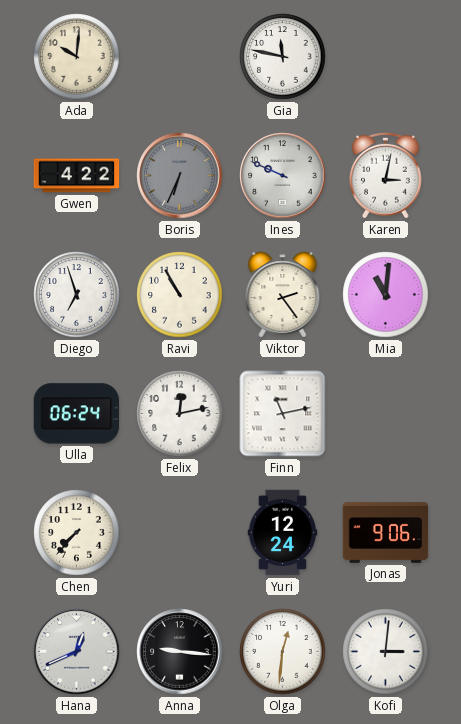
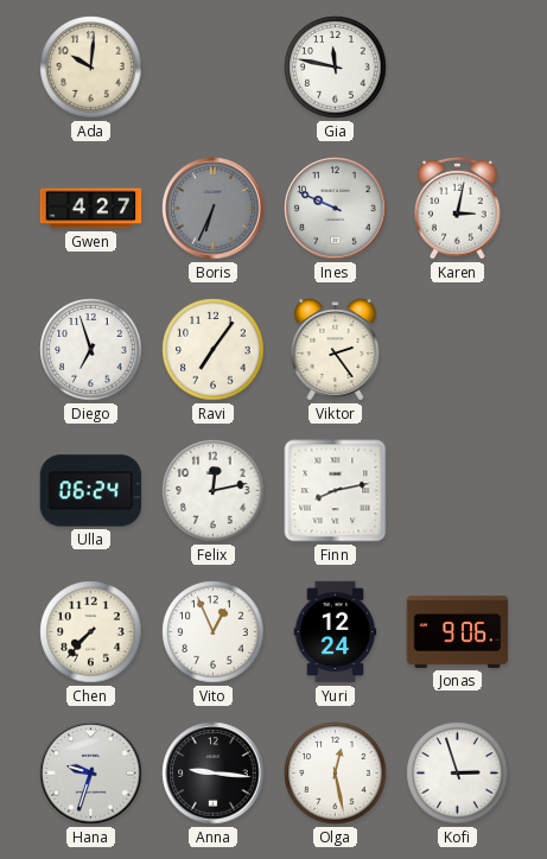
Gwen: 4:22 -> 4:27
Ravi: 10:55 -> 7:06
Mia: 11:01 -> none
Finn: 11:13 -> 8:13
Vito: none -> 12:56
Hana: 12:41 -> 9:33
Olga: 12:31 -> 12:28
Kofi: 3:01 -> 2:57
